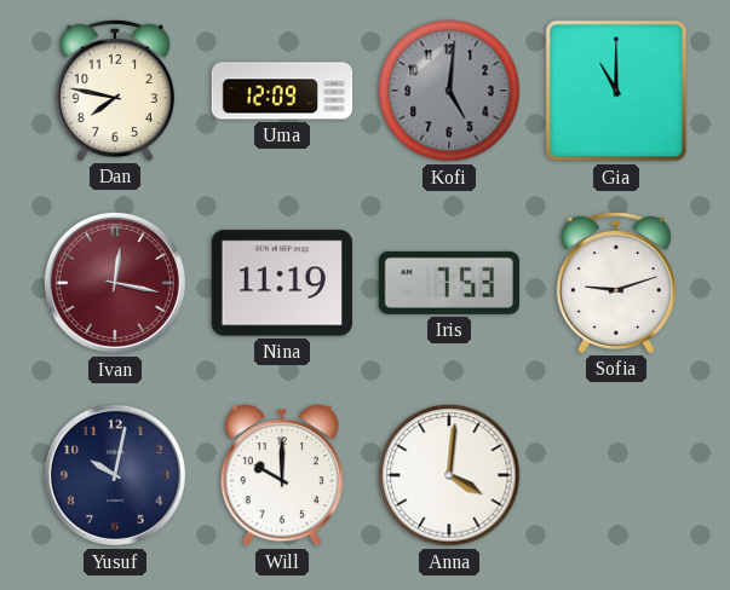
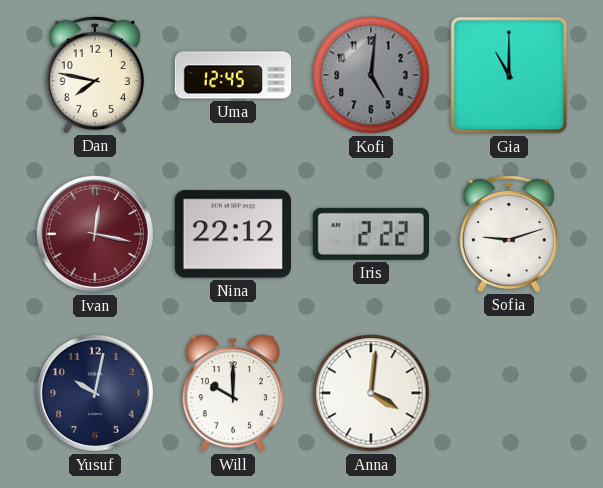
Uma: 12:09 -> 12:45
Nina: 11:19 -> 22:12
Iris: 7:53 -> 2:22
